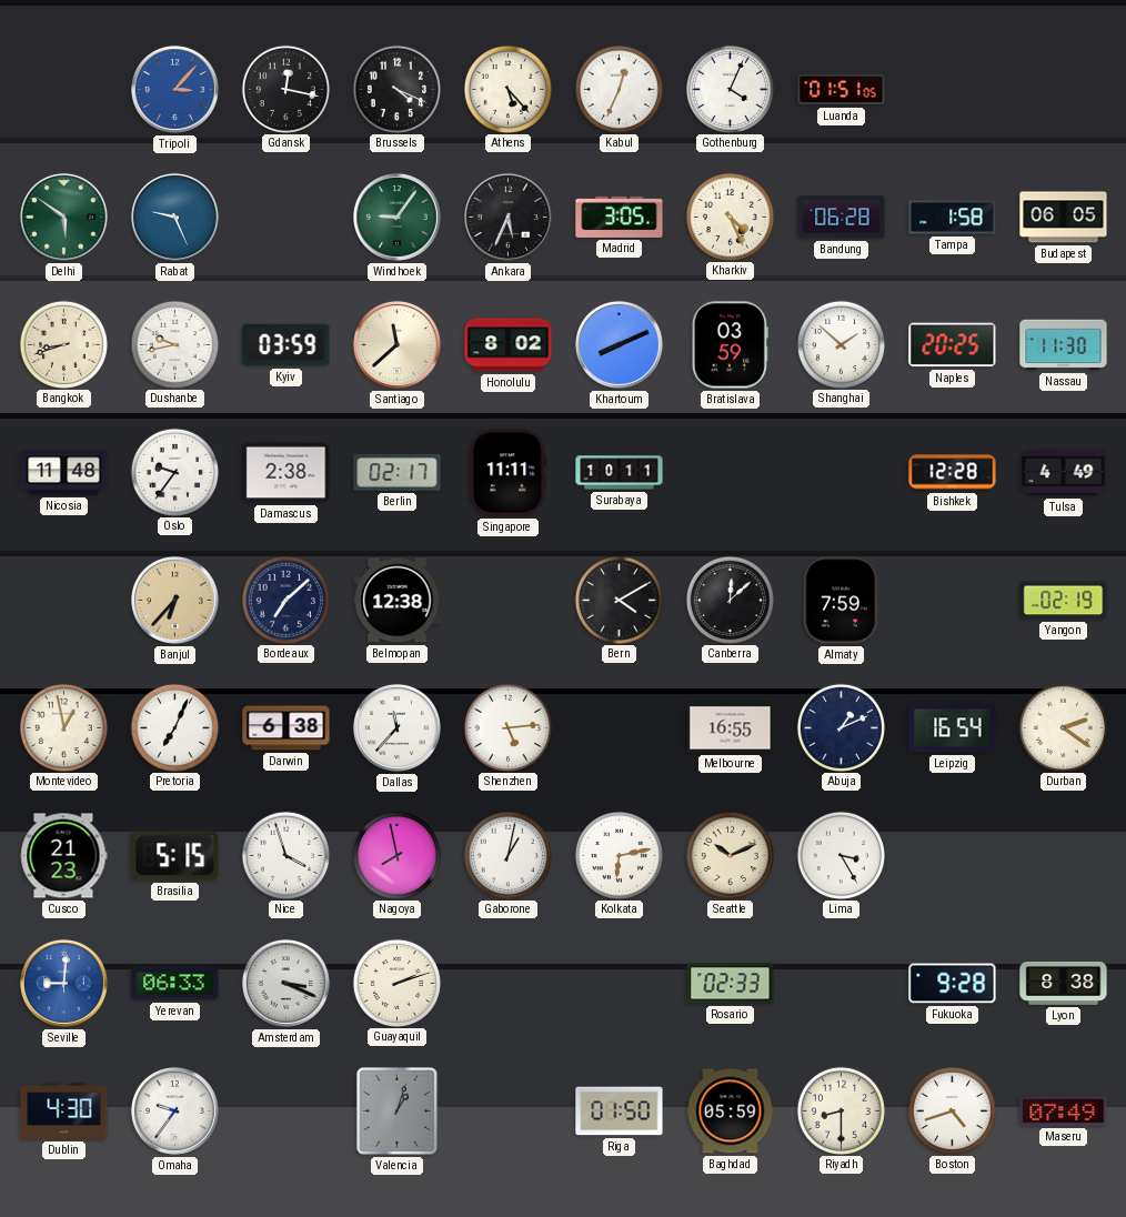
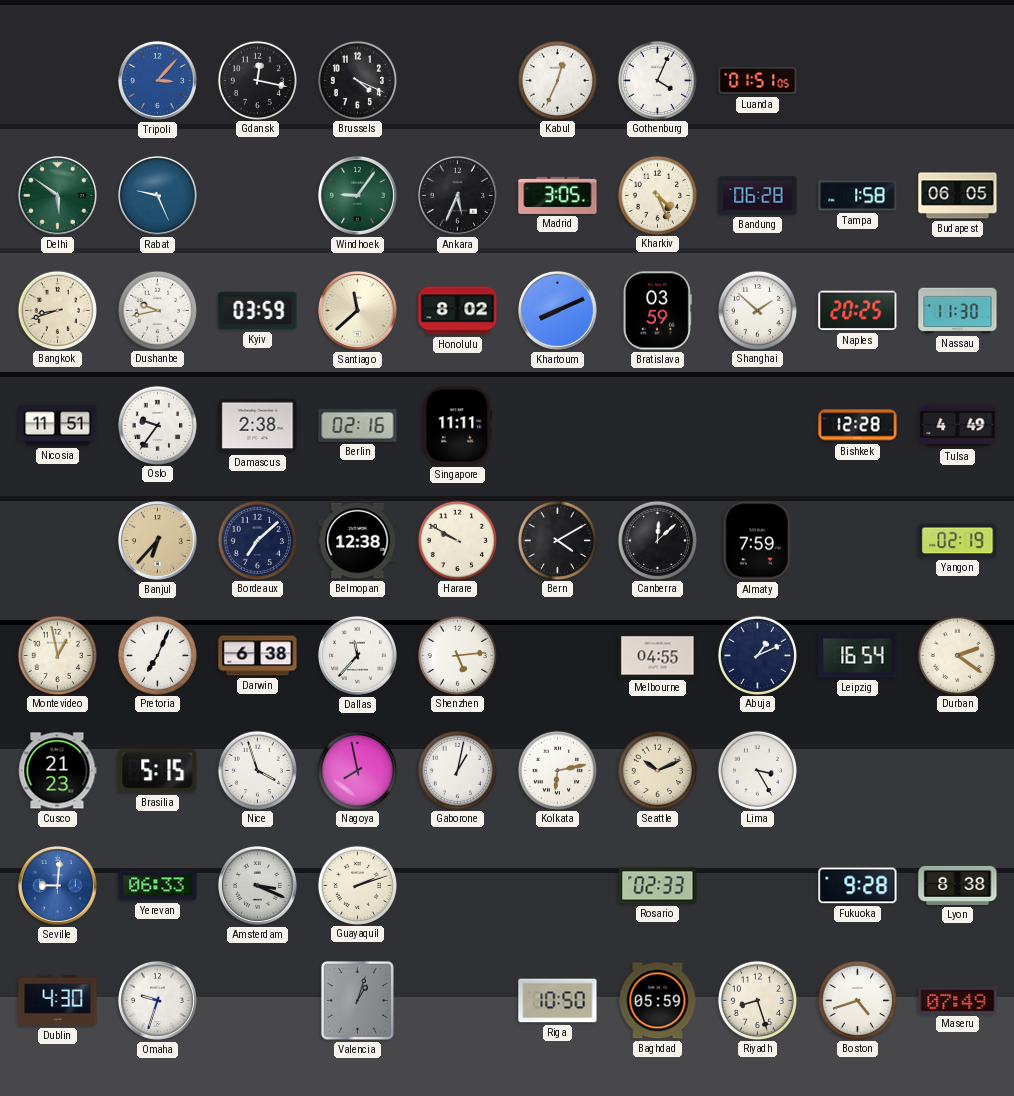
Athens: 5:23 -> none
Nicosia: 11:48 -> 11:51
Berlin: 02:17 -> 02:16
Surabaya: 10:11 -> none
Harare: none -> 9:50
Melbourne: 16:55 -> 04:55
Omaha: 9:36 -> 9:33
Riga: 01:50 -> 10:50
Riyadh: 8:30 -> 8:27
